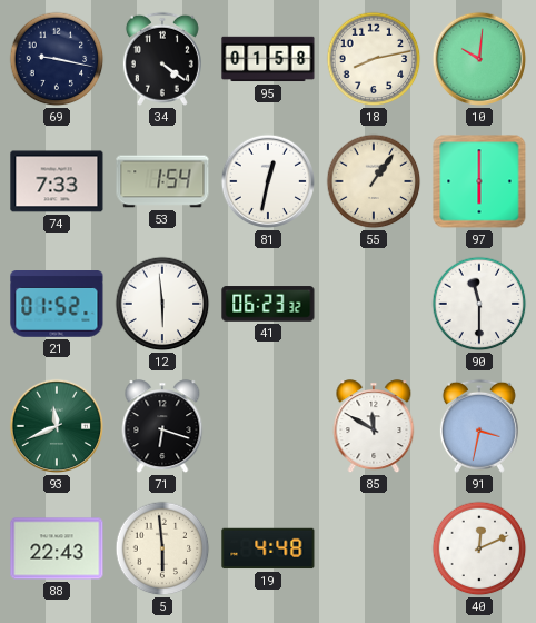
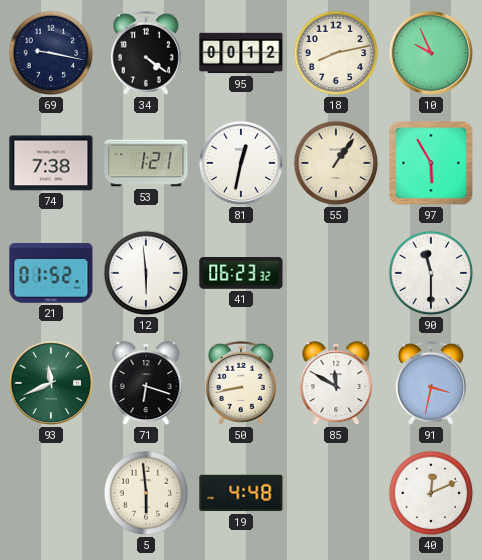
95: 01:58 -> 00:12
10: 10:01 -> 9:56
74: 7:33 -> 7:38
53: 1:54 -> 1:21
97: 6:00 -> 5:55
50: none -> 8:43
88: 22:43 -> none
